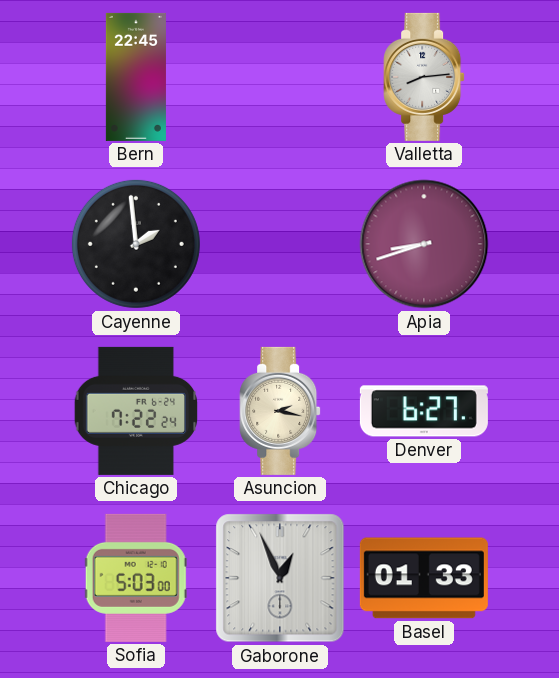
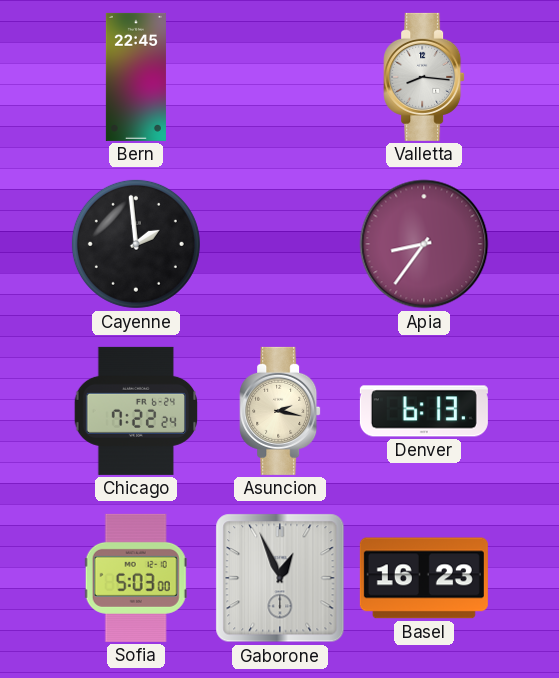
Valletta: 8:14 -> 8:16
Apia: 8:42 -> 8:36
Denver: 6:27 -> 6:13
Basel: 01:33 -> 16:23
